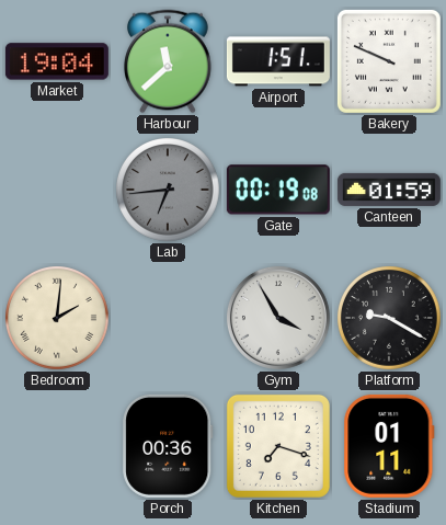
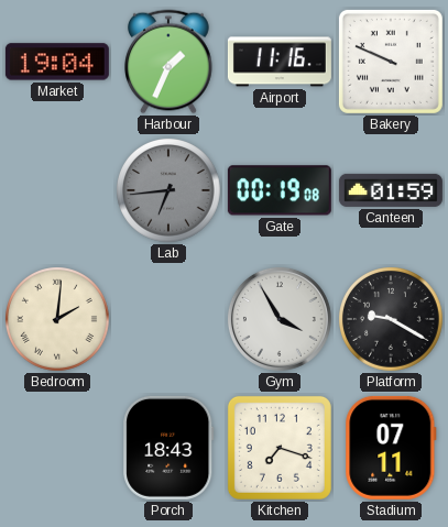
Harbour: 11:38 -> 1:34
Airport: 1:51 -> 11:16
Porch: 00:36 -> 18:43
Stadium: 01:11 -> 07:11
